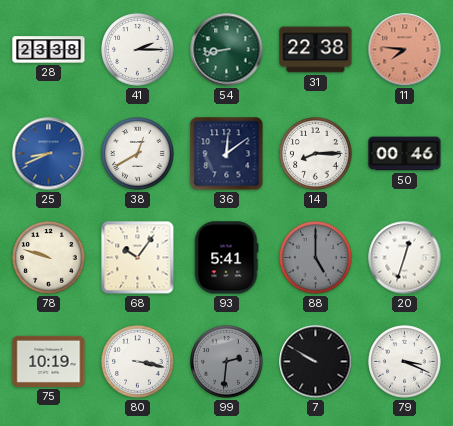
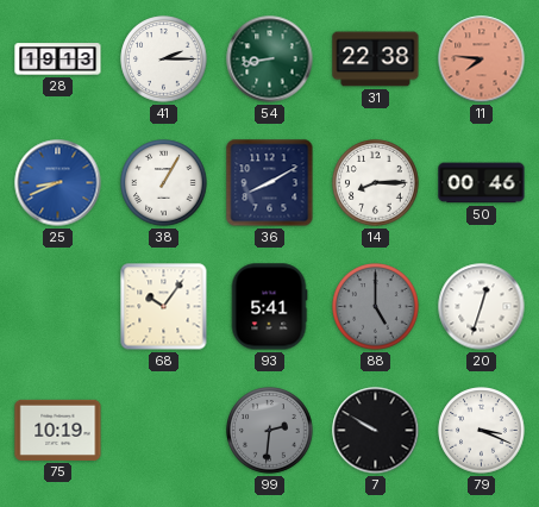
28: 23:38 -> 19:13
38: 12:40 -> 1:05
36: 12:09 -> 8:10
78: 9:48 -> none
80: 3:17 -> none
